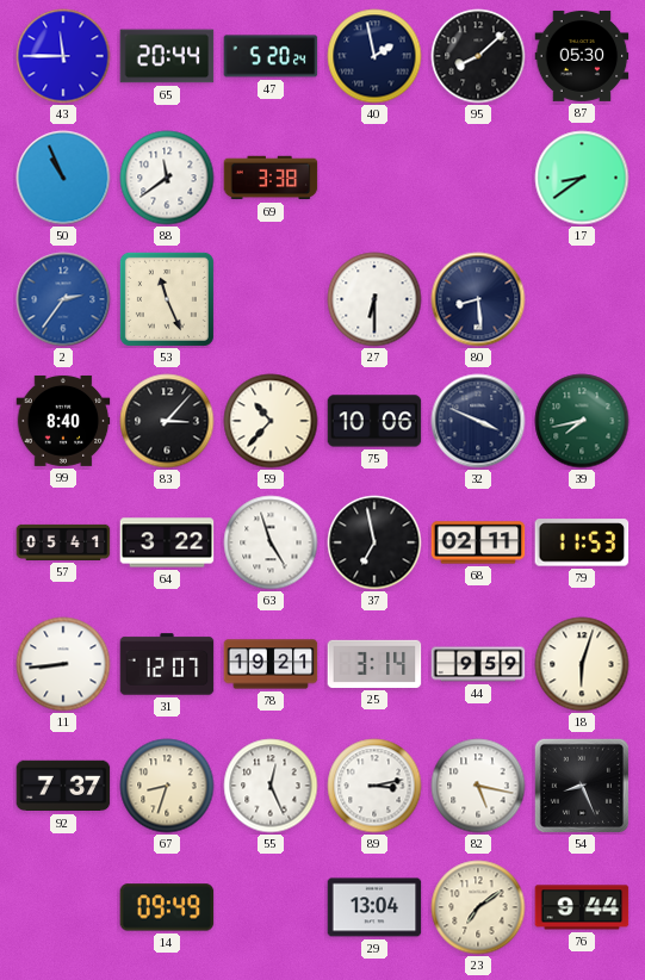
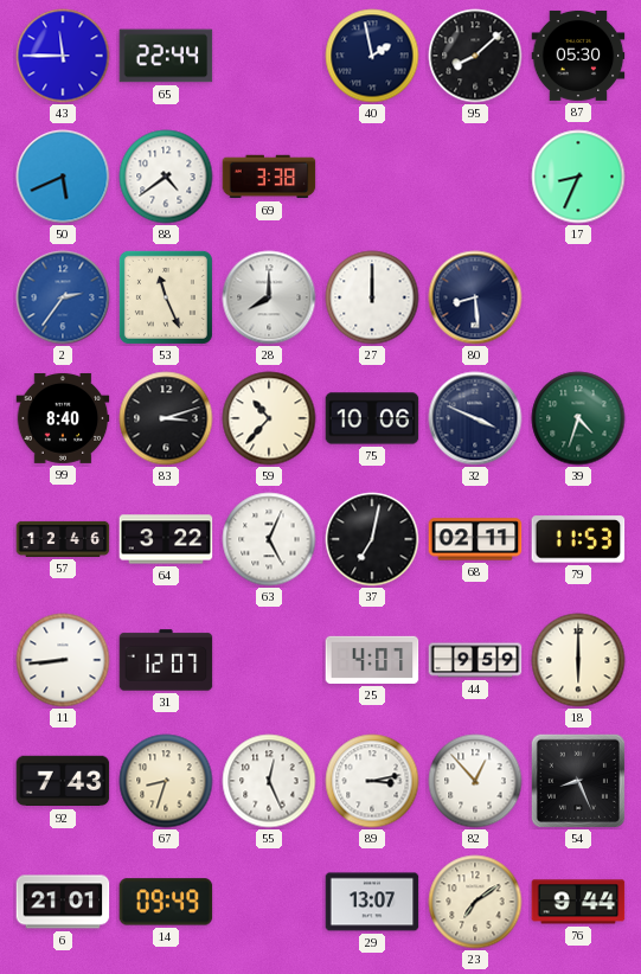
65: 20:44 -> 22:44
47: 5:20 -> none
50: 10:56 -> 5:41
88: 11:39 -> 4:39
17: 8:39 -> 8:34
28: none -> 8:00
27: 6:30 -> 12:00
83: 3:07 -> 3:12
39: 7:43 -> 4:33
57: 05:41 -> 12:46
63: 4:57 -> 5:04
37: 6:58 -> 7:02
78: 19:21 -> none
25: 3:14 -> 4:07
18: 6:03 -> 6:00
92: 7:37 -> 7:43
82: 5:17 -> 12:53
6: none -> 21:01
29: 13:04 -> 13:07
